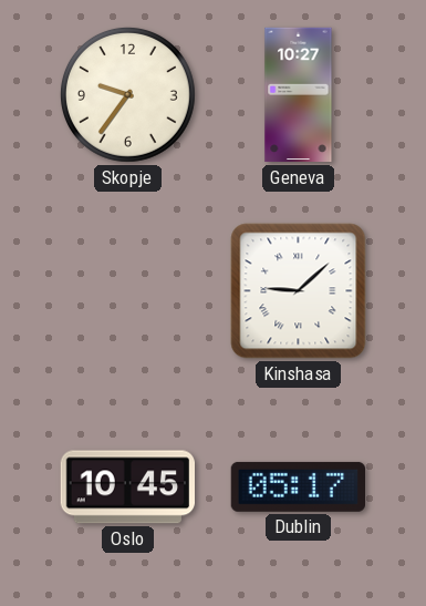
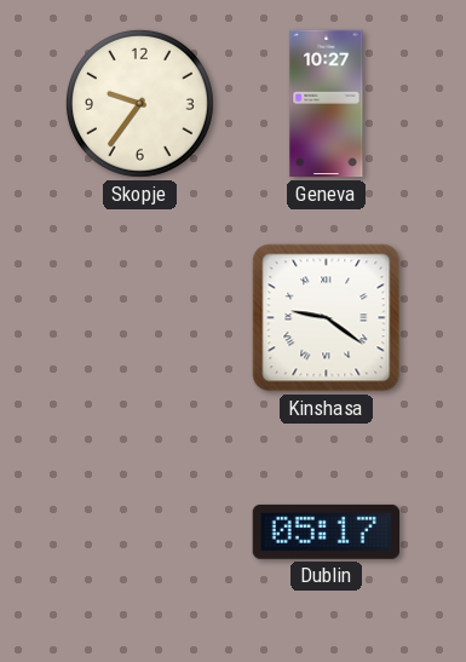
Kinshasa: 9:08 -> 9:21
Oslo: 10:45 -> none
